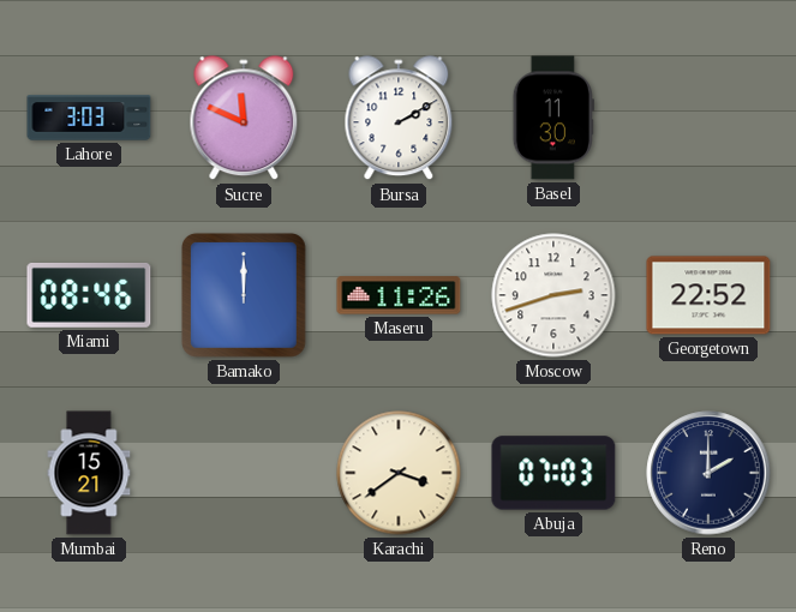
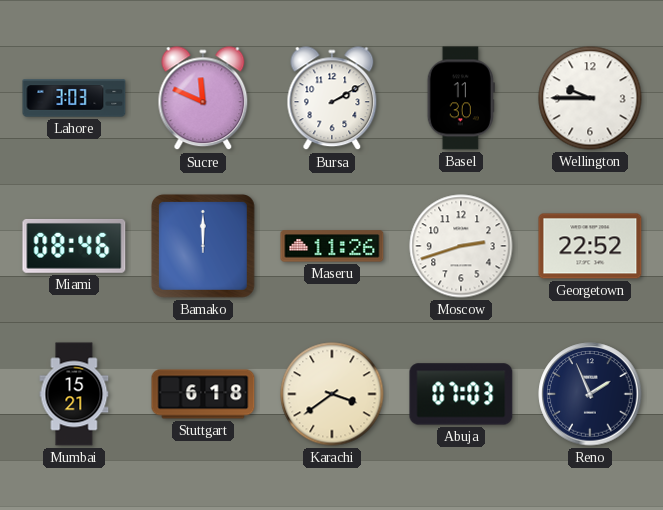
Wellington: none -> 9:45
Stuttgart: none -> 6:18
Reno: 2:00 -> 1:56
